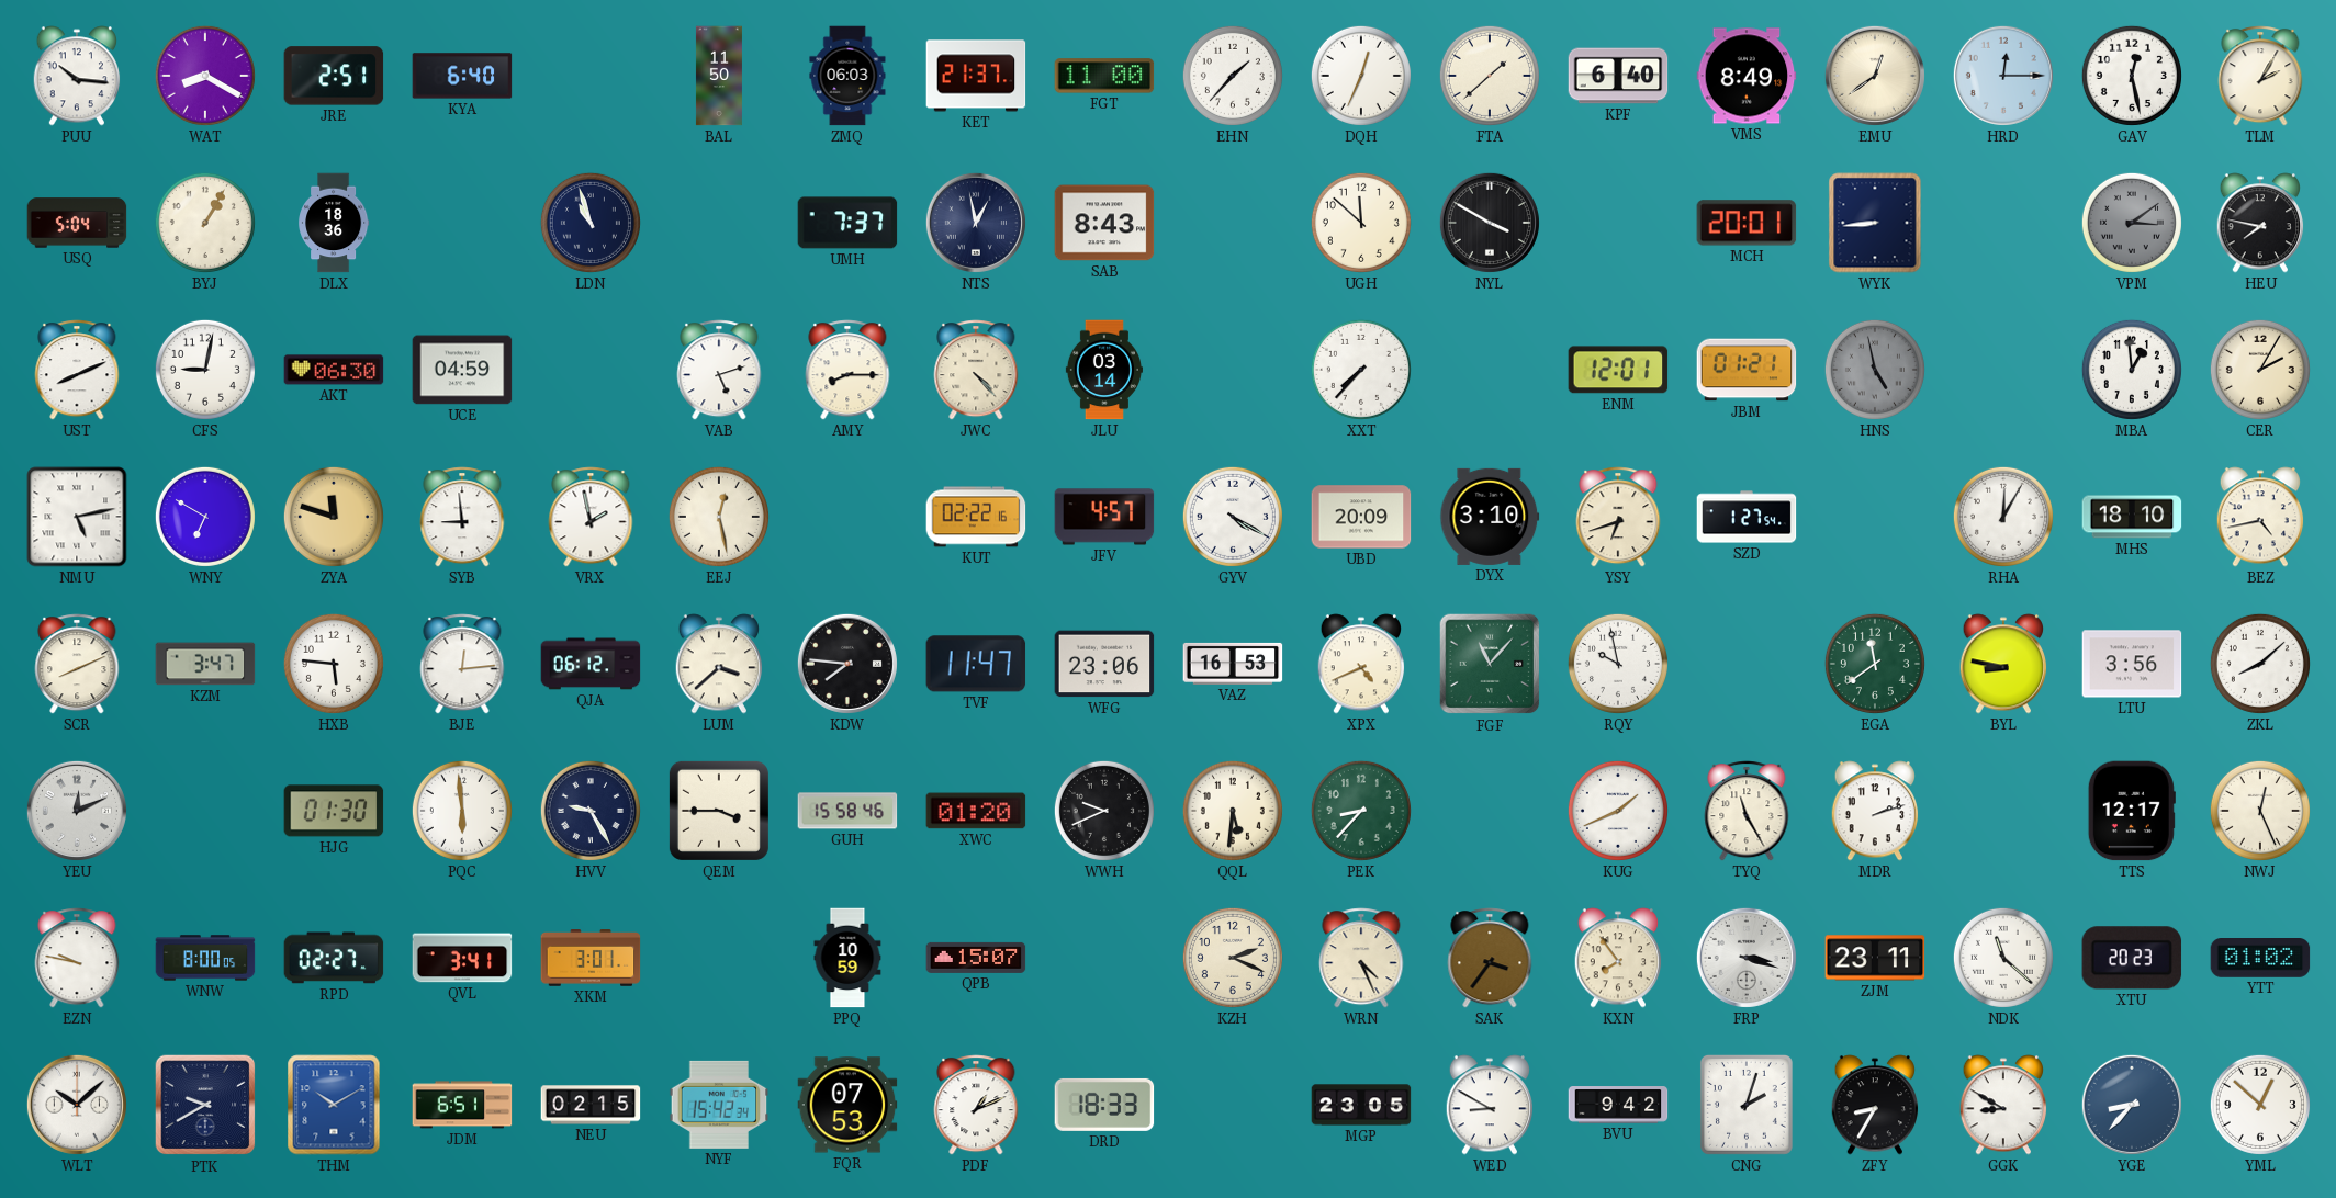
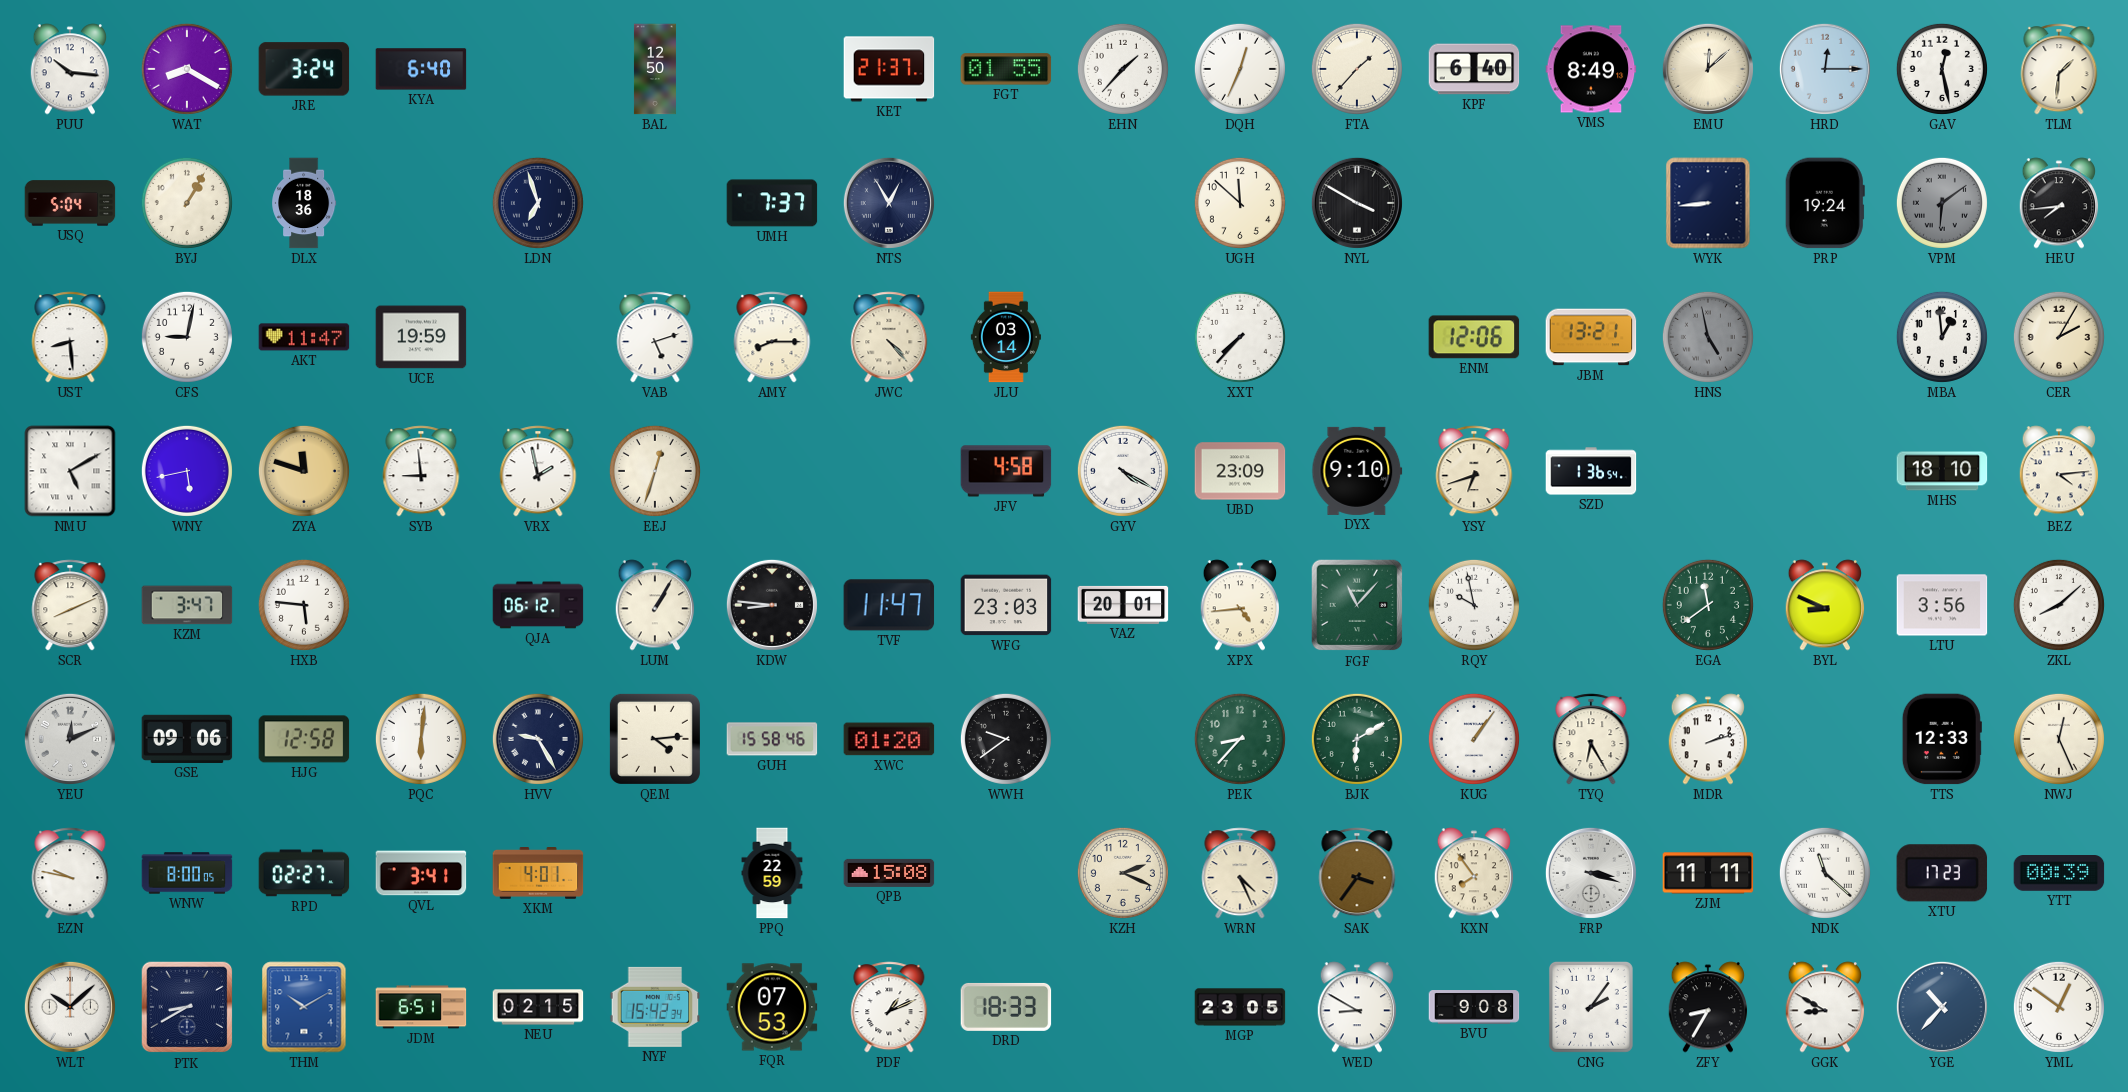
JRE: 2:51 -> 3:24
BAL: 11:50 -> 12:50
ZMQ: 06:03 -> none
FGT: 11:00 -> 01:55
FTA: 1:38 -> 1:37
EMU: 12:39 -> 12:08
TLM: 2:05 -> 1:31
LDN: 10:57 -> 6:57
NTS: 12:58 -> 12:55
SAB: 8:43 -> none
MCH: 20:01 -> none
PRP: none -> 19:24
VPM: 3:09 -> 6:09
HEU: 7:47 -> 7:44
UST: 8:11 -> 8:29
AKT: 06:30 -> 11:47
UCE: 04:59 -> 19:59
ENM: 12:01 -> 12:06
JBM: 01:21 -> 13:21
NMU: 5:13 -> 5:10
WNY: 6:50 -> 5:43
EEJ: 12:28 -> 12:33
KUT: 02:22 -> none
JFV: 4:57 -> 4:58
UBD: 20:09 -> 23:09
DYX: 3:10 -> 9:10
SZD: 1:27 -> 1:36
RHA: 12:05 -> none
BEZ: 4:43 -> 4:14
BJE: 12:14 -> none
LUM: 3:38 -> 1:05
KDW: 7:46 -> 8:46
WFG: 23:06 -> 23:03
VAZ: 16:53 -> 20:01
XPX: 4:41 -> 4:44
BYL: 8:47 -> 8:49
GSE: none -> 09:06
HJG: 01:30 -> 12:58
PQC: 5:59 -> 6:01
QEM: 3:45 -> 4:14
WWH: 9:41 -> 9:39
QQL: 5:31 -> none
BJK: none -> 6:10
KUG: 1:41 -> 1:06
TYQ: 11:25 -> 6:25
TTS: 12:17 -> 12:33
XKM: 3:01 -> 4:01
PPQ: 10:59 -> 22:59
QPB: 15:07 -> 15:08
ZJM: 23:11 -> 11:11
XTU: 20:23 -> 17:23
YTT: 01:02 -> 00:39
PTK: 9:40 -> 8:40
BVU: 9:42 -> 9:08
CNG: 2:03 -> 2:06
YGE: 8:37 -> 10:37
YML: 12:52 -> 12:51
